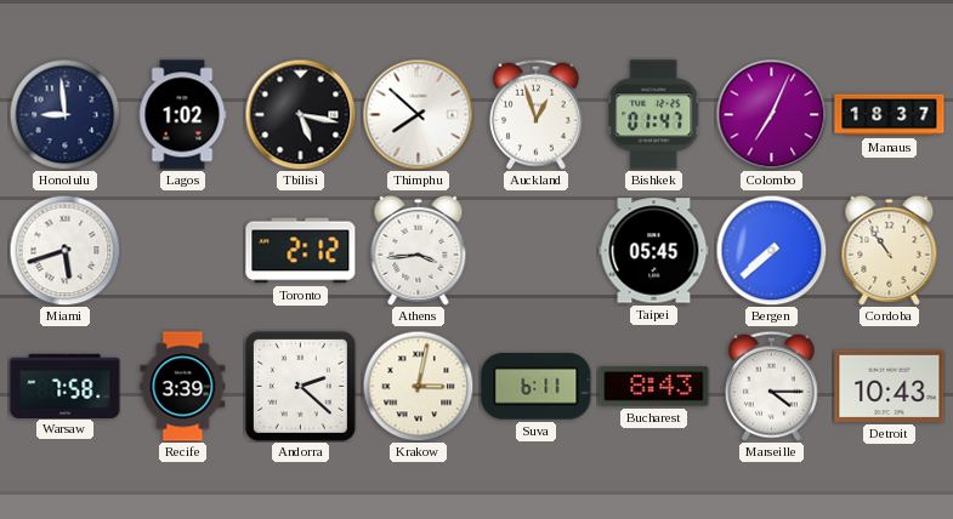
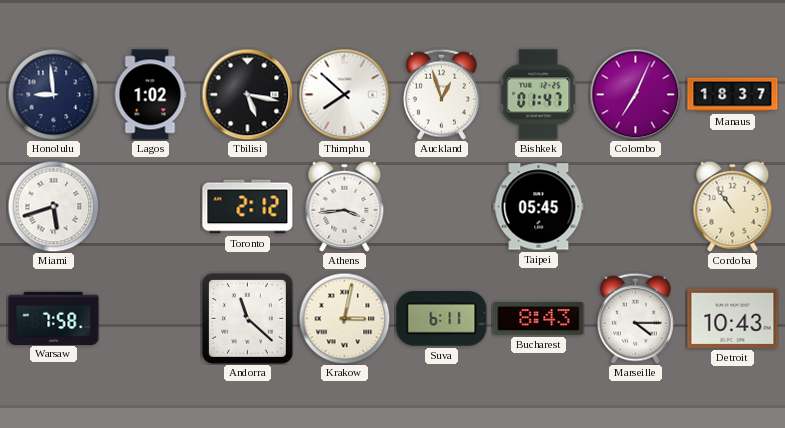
Bergen: 7:38 -> none
Recife: 3:39 -> none
Andorra: 2:22 -> 11:22
